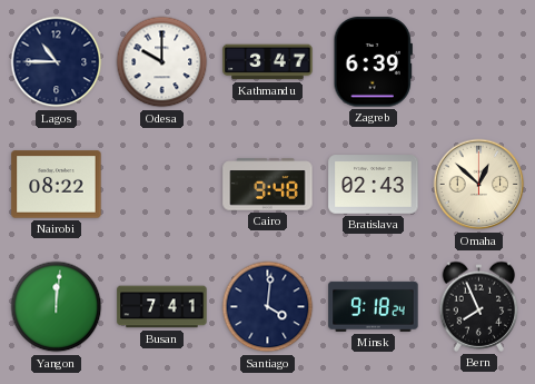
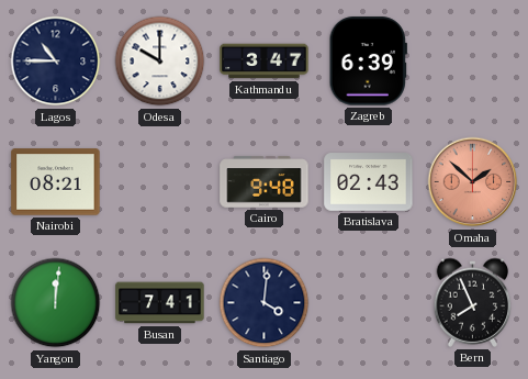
Nairobi: 08:22 -> 08:21
Omaha: 12:52 -> 1:52
Omaha dial: cream -> salmon
Minsk: 9:18 -> none
